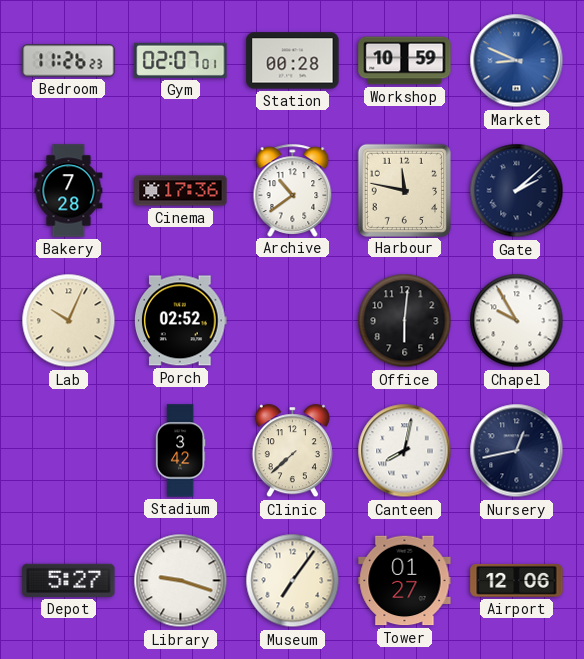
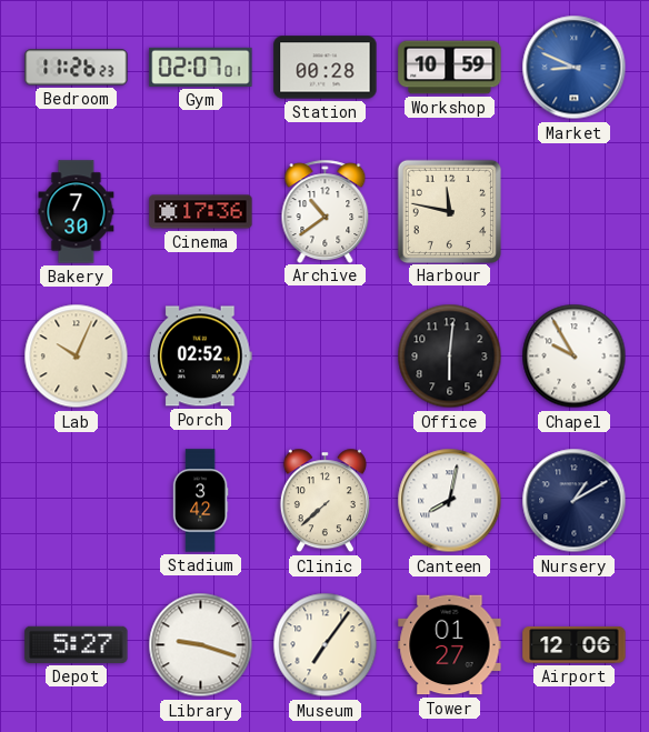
Bakery: 7:28 -> 7:30
Gate: 2:08 -> none
Nursery: 12:43 -> 1:10
